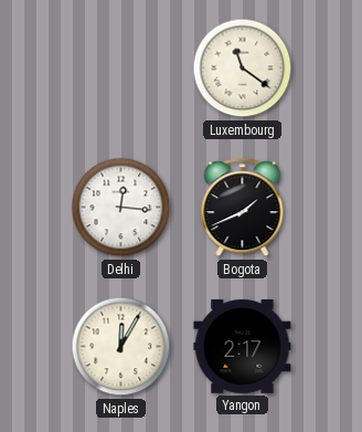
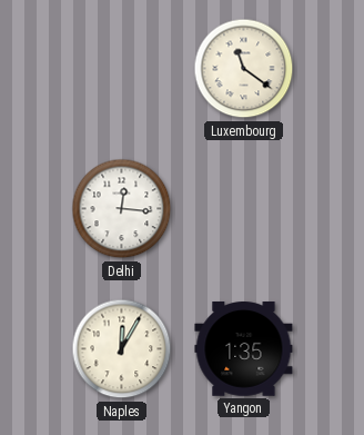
Bogota: 1:41 -> none
Yangon: 2:17 -> 1:35
